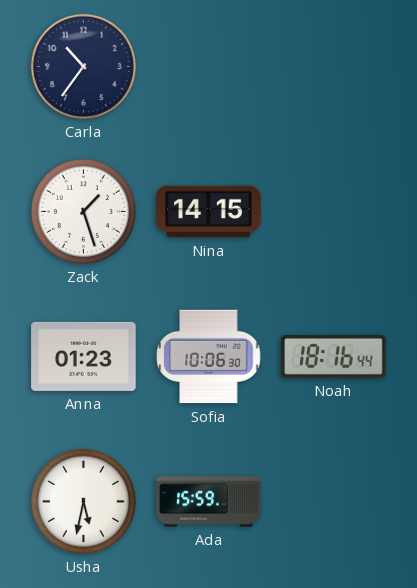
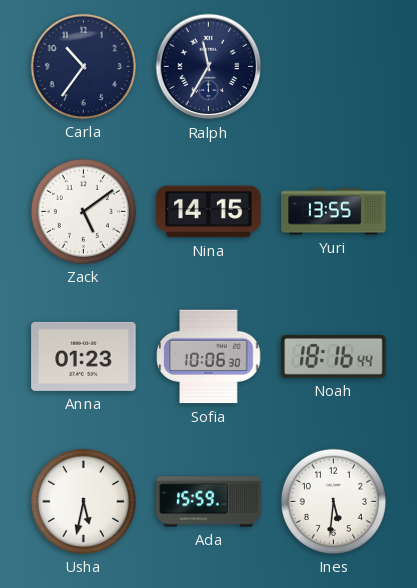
Ralph: none -> 11:35
Zack: 1:27 -> 5:09
Yuri: none -> 13:55
Ines: none -> 5:31
